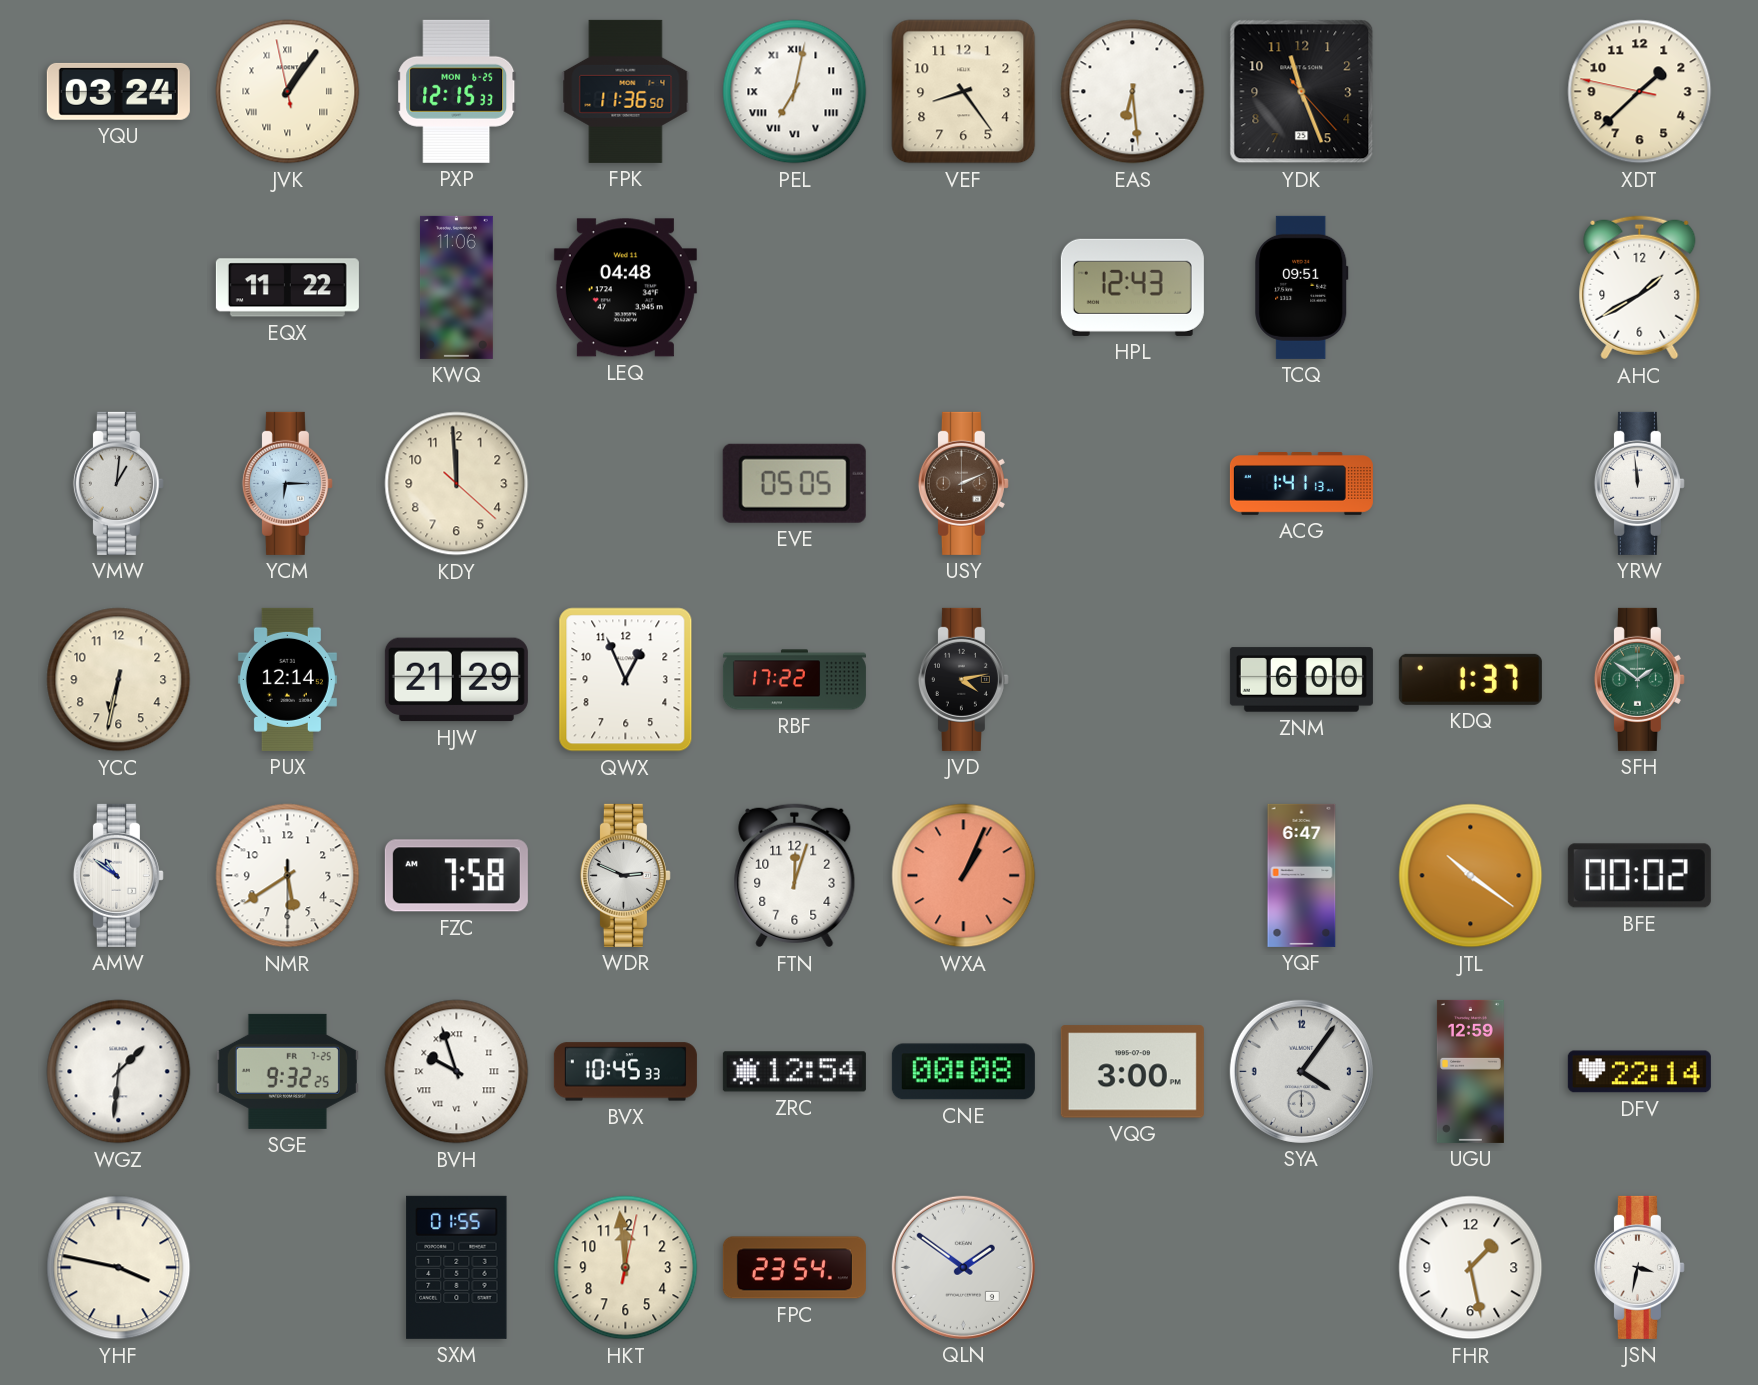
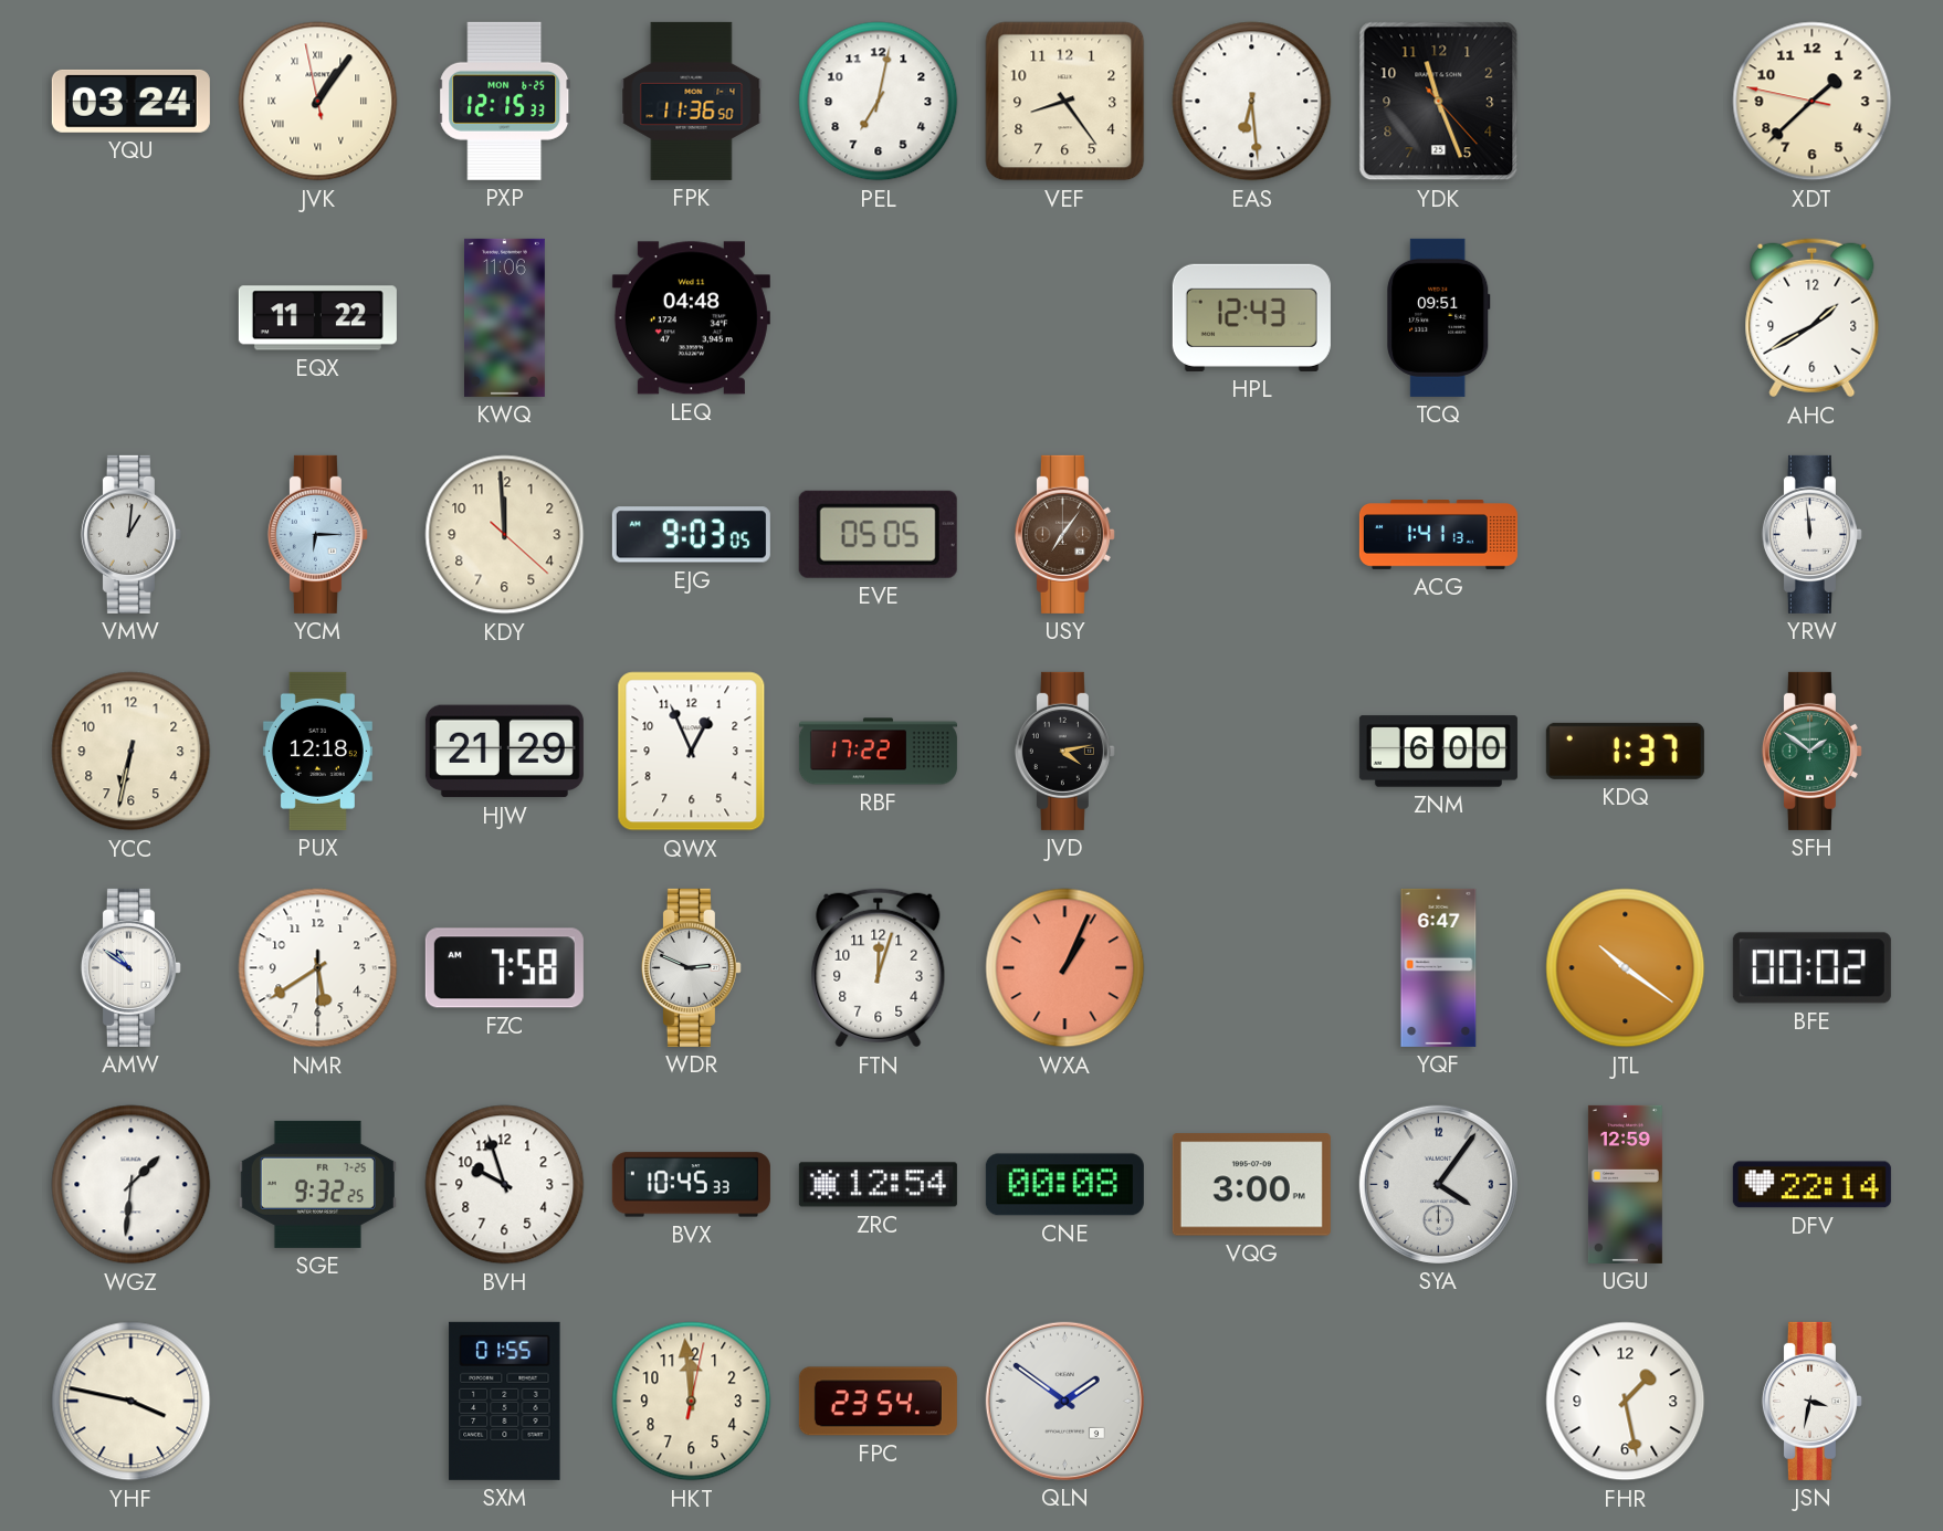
PEL numerals: Roman -> Arabic
EJG: none -> 9:03
USY: 2:11 -> 7:06
PUX: 12:14 -> 12:18
BVH numerals: Roman -> Arabic
